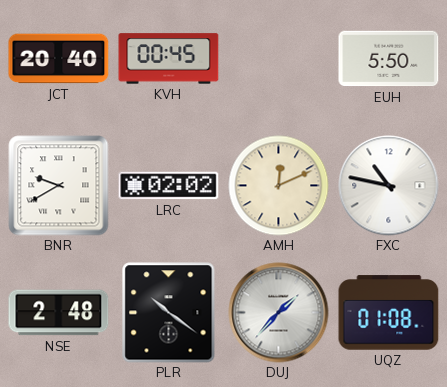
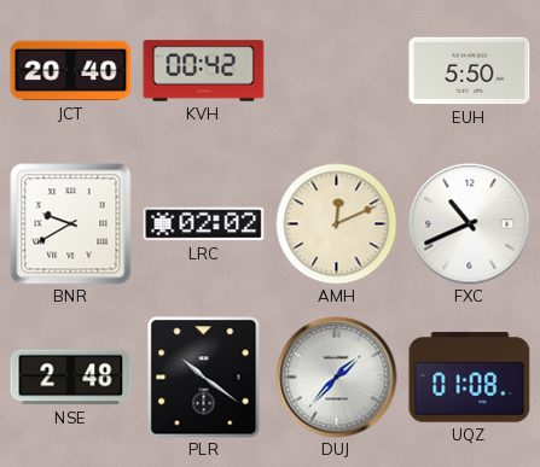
KVH: 00:45 -> 00:42
FXC: 10:47 -> 10:41
